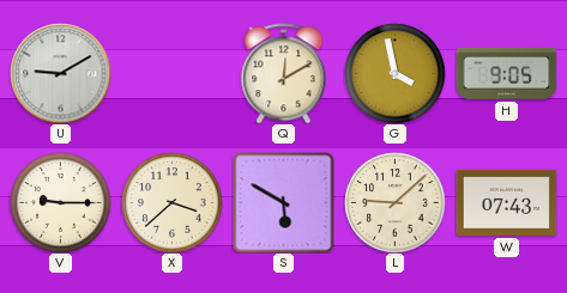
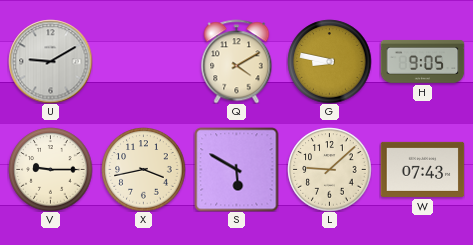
Q: 12:10 -> 4:10
G: 3:58 -> 8:47
X: 3:38 -> 3:43
